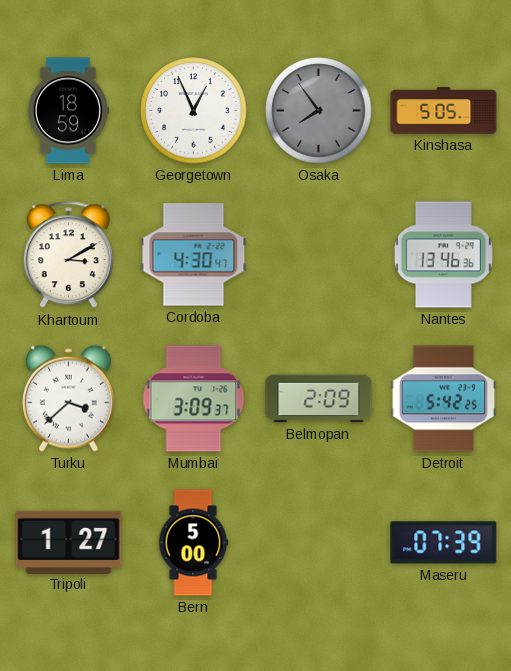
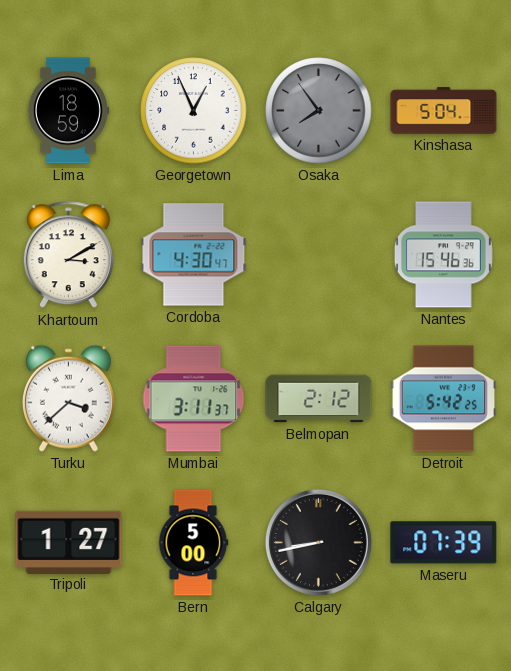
Kinshasa: 5:05 -> 5:04
Nantes: 13:46 -> 15:46
Mumbai: 3:09 -> 3:11
Belmopan: 2:09 -> 2:12
Calgary: none -> 8:43
